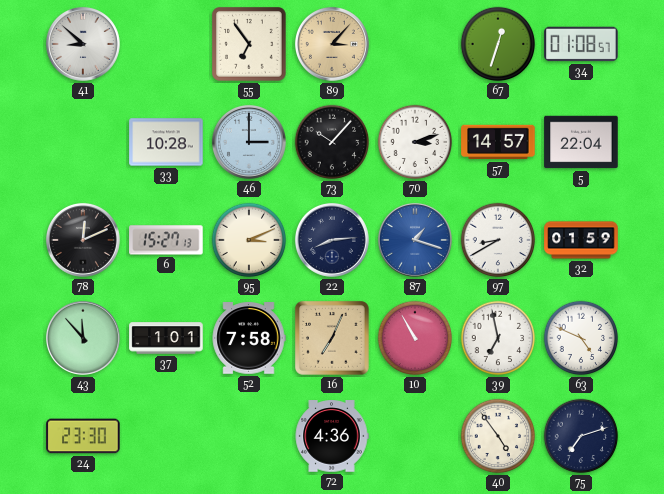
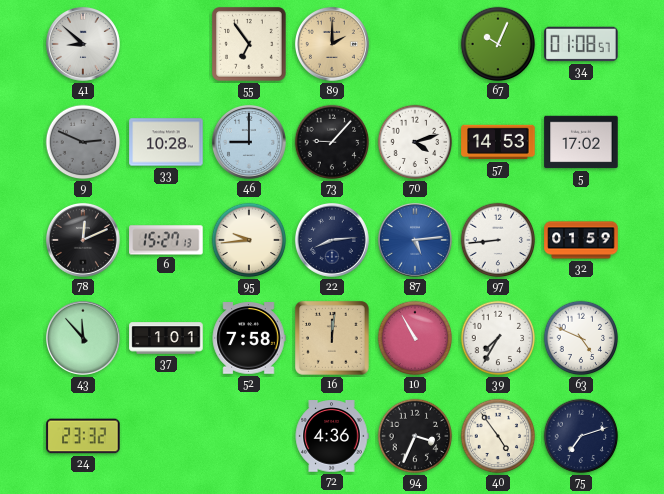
89: 3:07 -> 2:00
67: 12:33 -> 10:04
9: none -> 2:49
46: 3:00 -> 9:00
73: 10:07 -> 9:07
70: 3:12 -> 4:12
57: 14:57 -> 14:53
5: 22:04 -> 17:02
95: 3:11 -> 9:44
87: 1:18 -> 5:14
97: 8:40 -> 8:44
16: 7:04 -> 12:01
39: 6:58 -> 7:35
24: 23:30 -> 23:32
94: none -> 3:34
